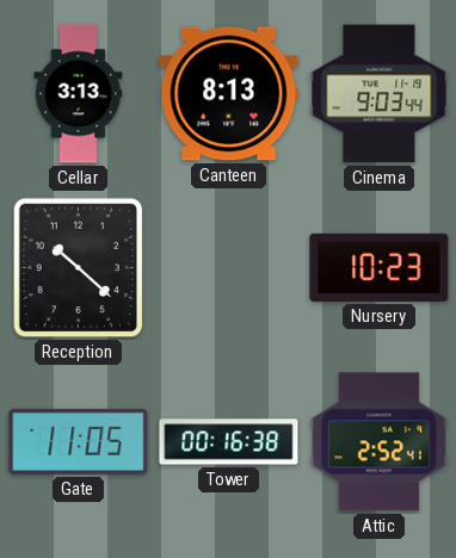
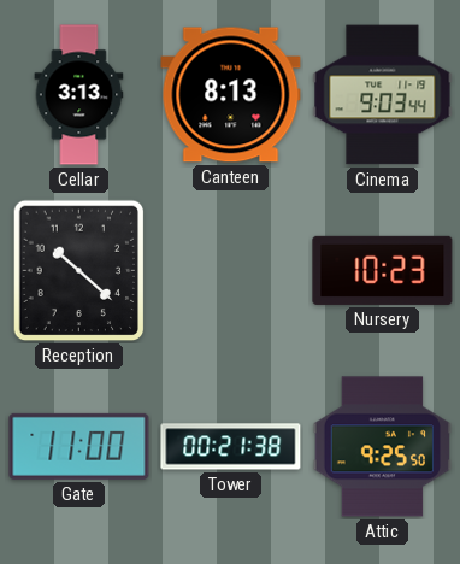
Gate: 11:05 -> 11:00
Tower: 00:16 -> 00:21
Attic: 2:52 -> 9:25
